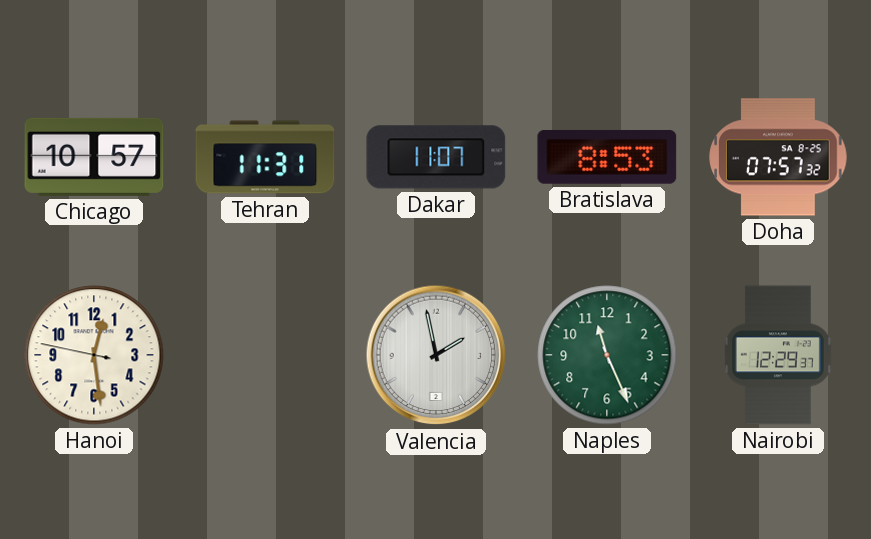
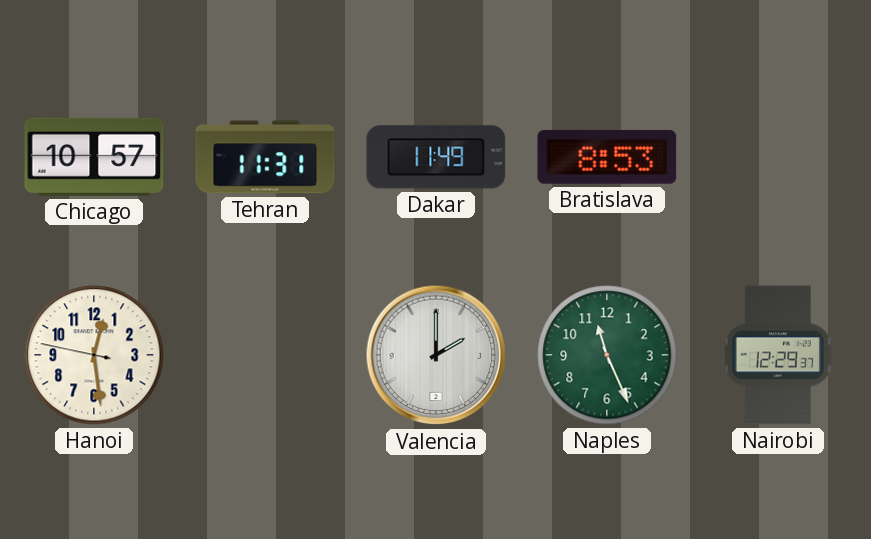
Dakar: 11:07 -> 11:49
Doha: 07:57 -> none
Valencia: 1:58 -> 2:00
